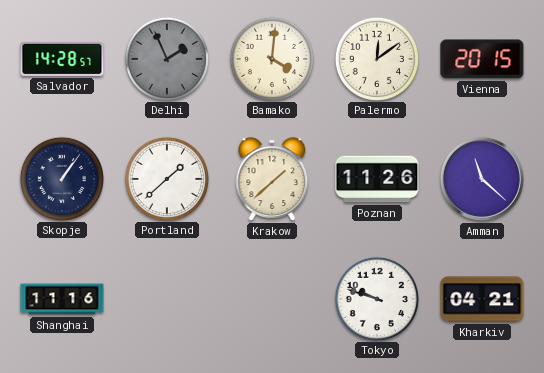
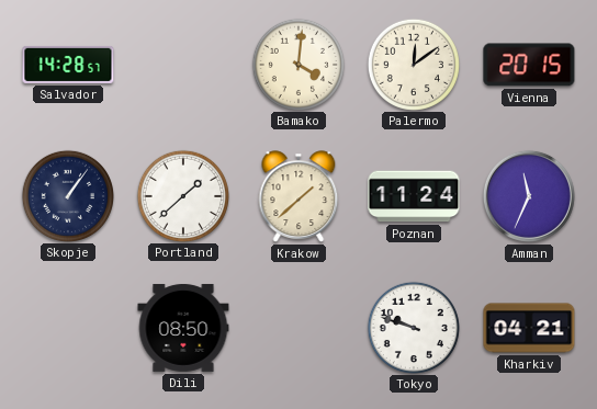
Delhi: 1:56 -> none
Poznan: 11:26 -> 11:24
Amman: 11:22 -> 11:34
Shanghai: 11:16 -> none
Dili: none -> 08:50
